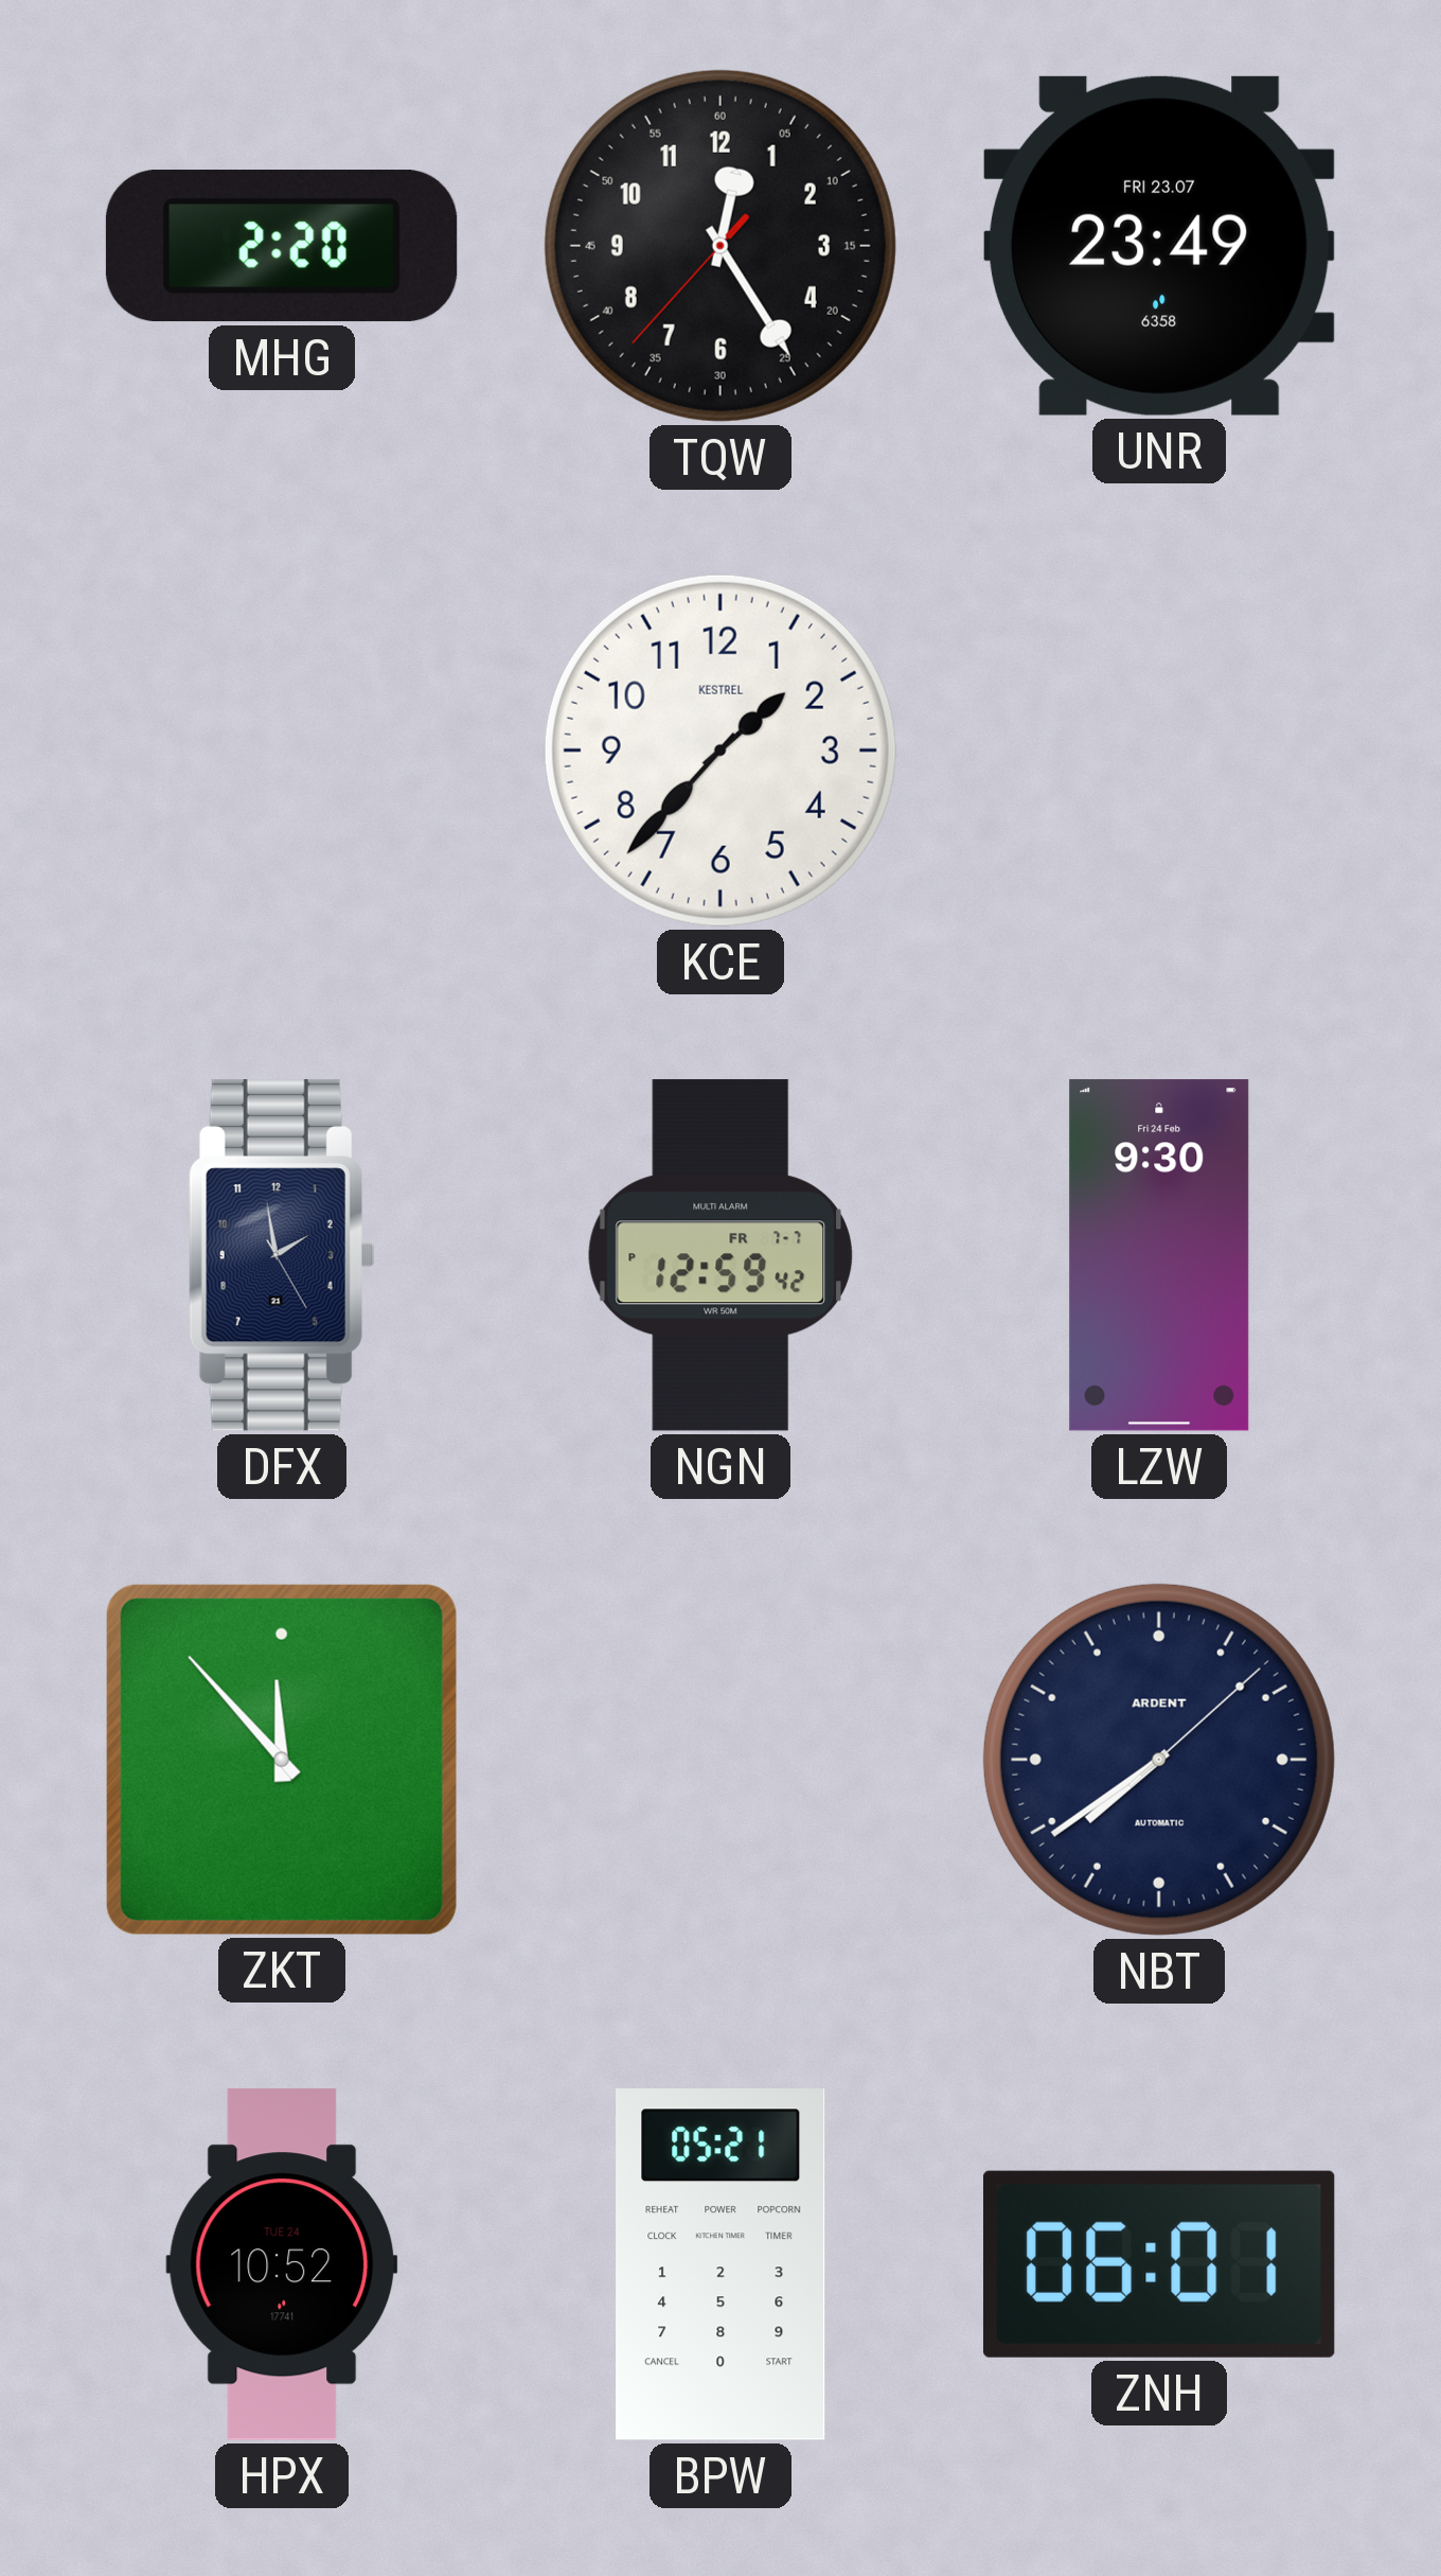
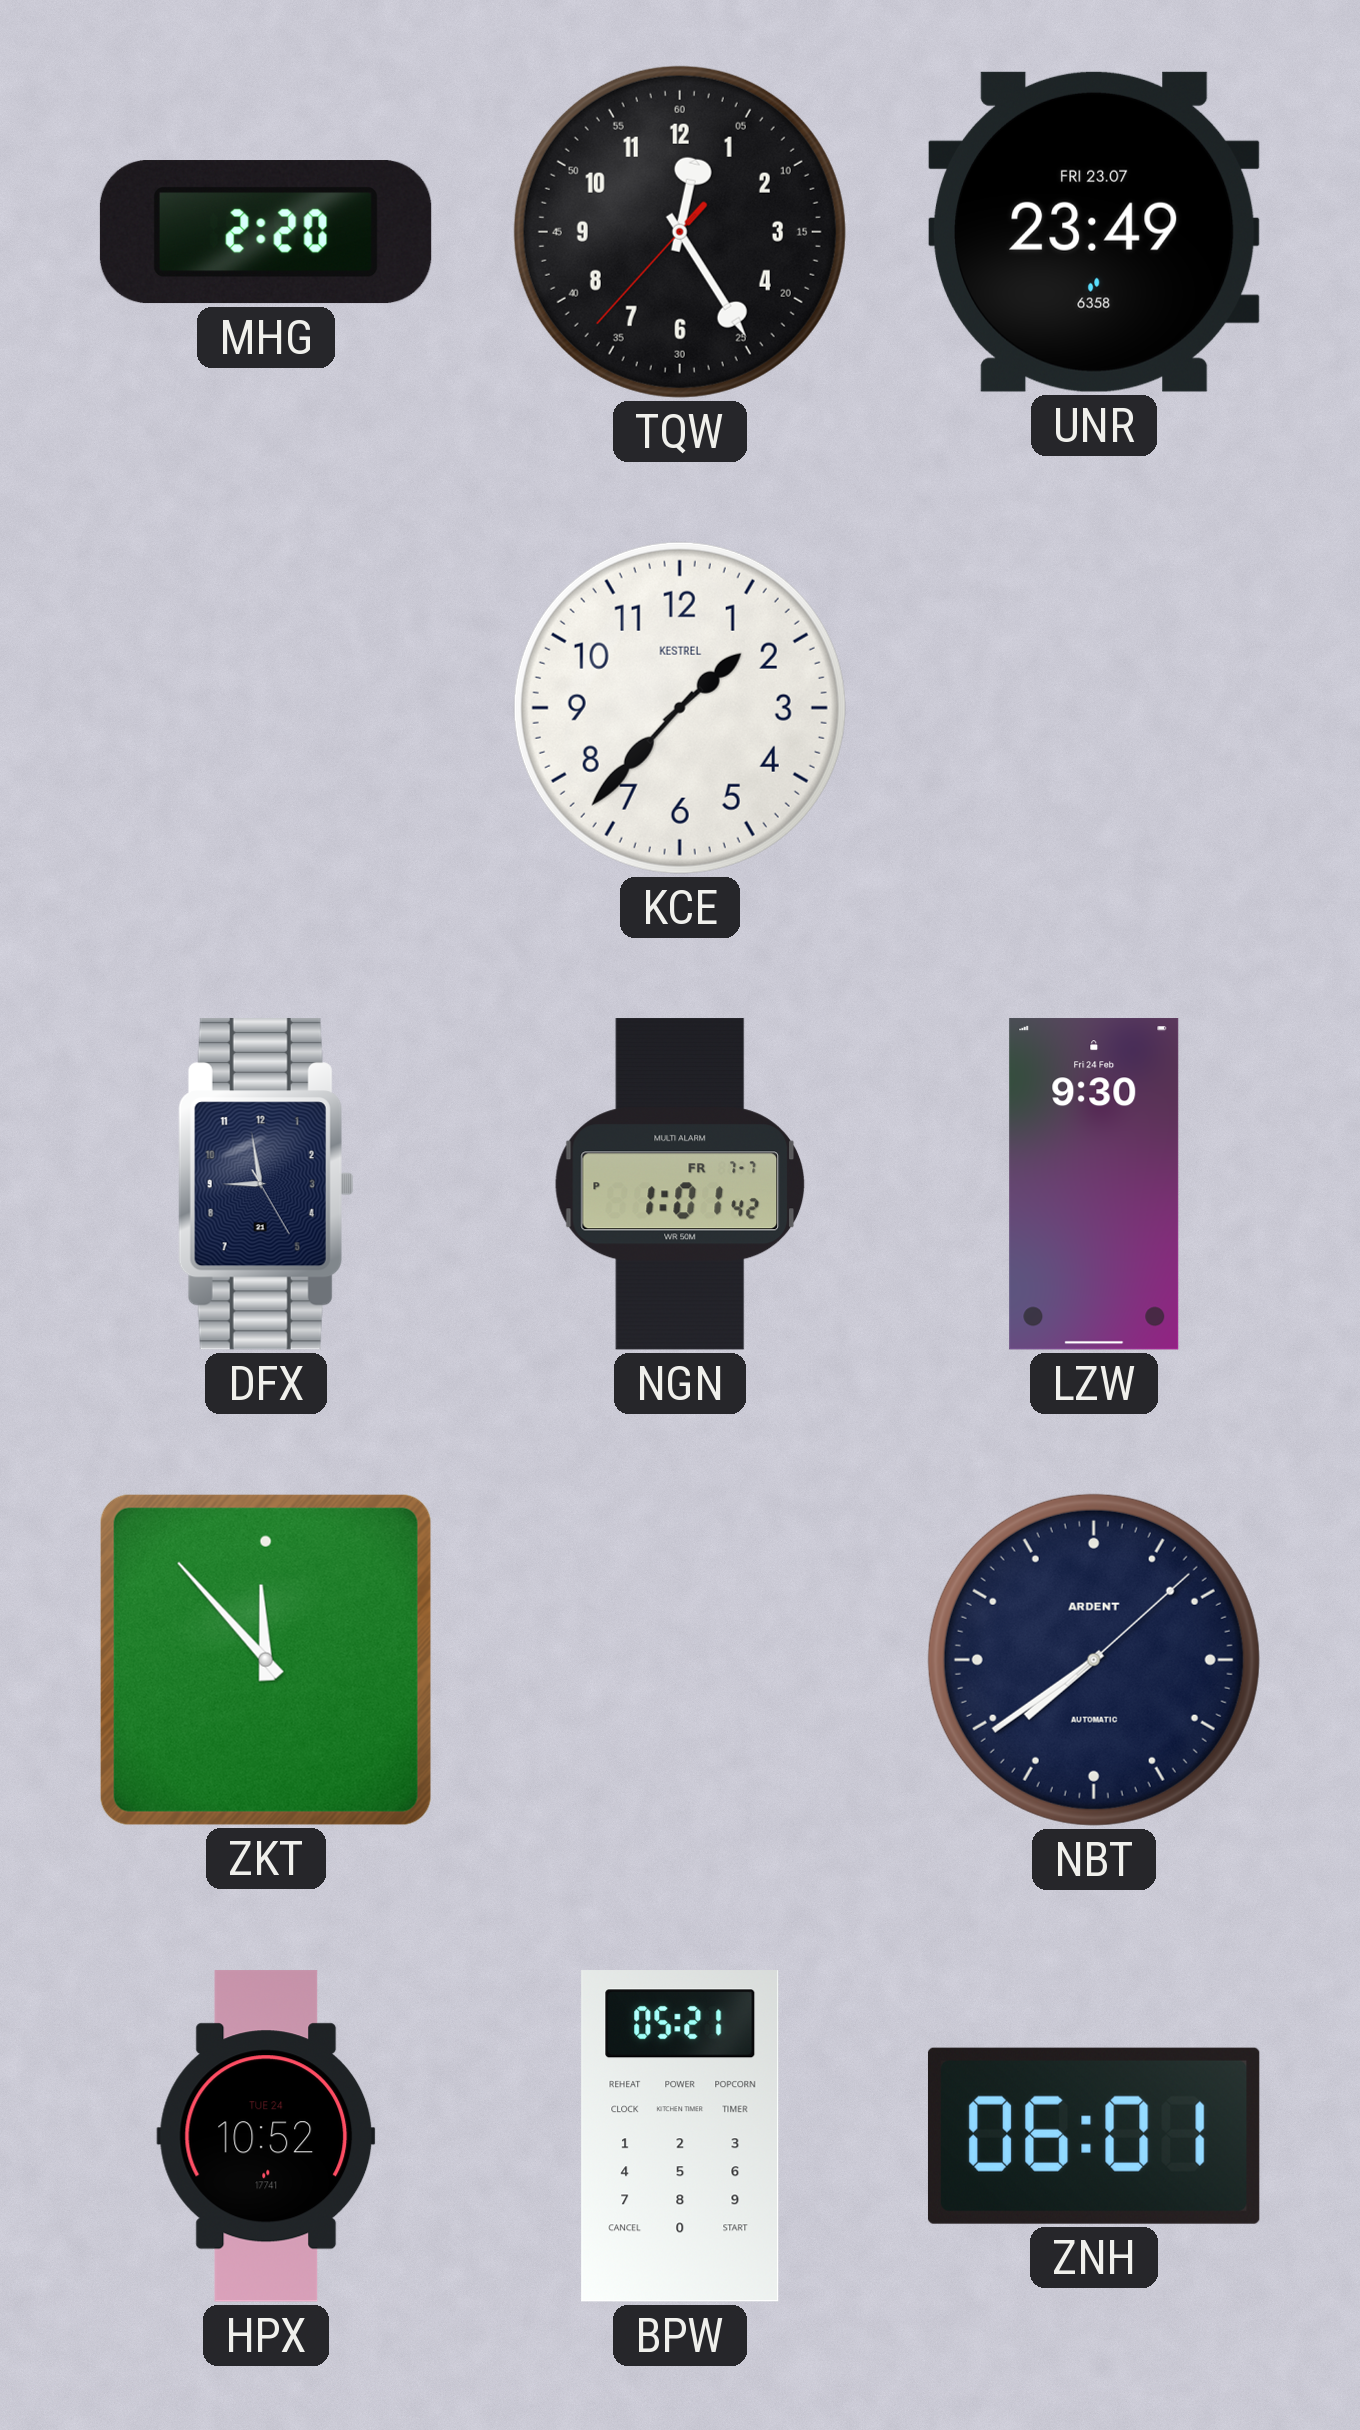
DFX: 1:58 -> 8:58
NGN: 12:59 -> 1:01
